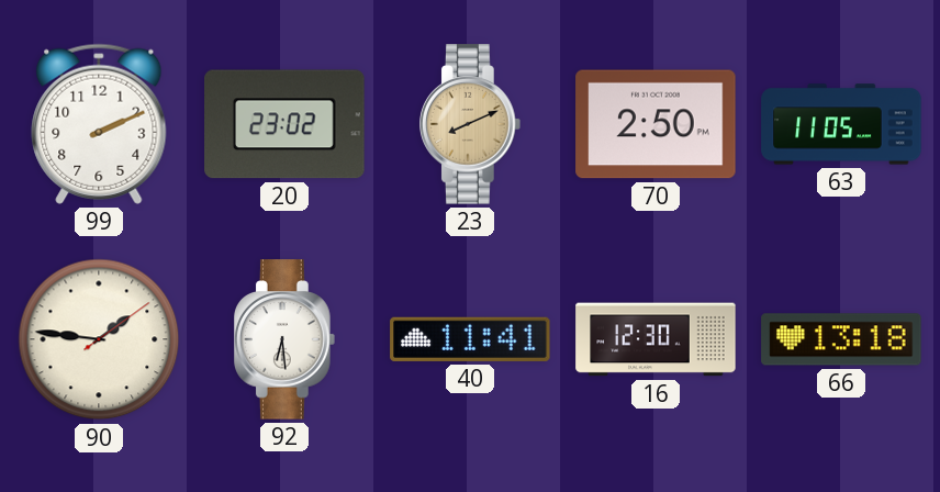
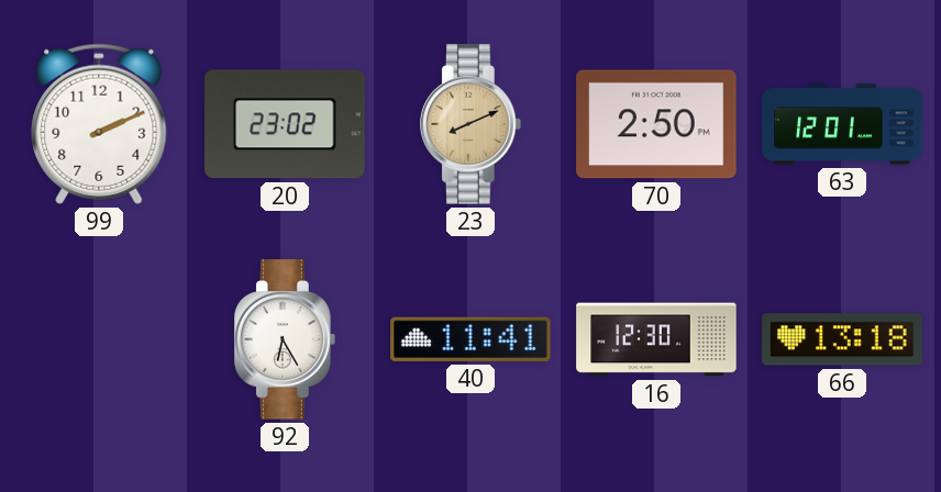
63: 11:05 -> 12:01
90: 1:46 -> none
92: 6:29 -> 6:25
